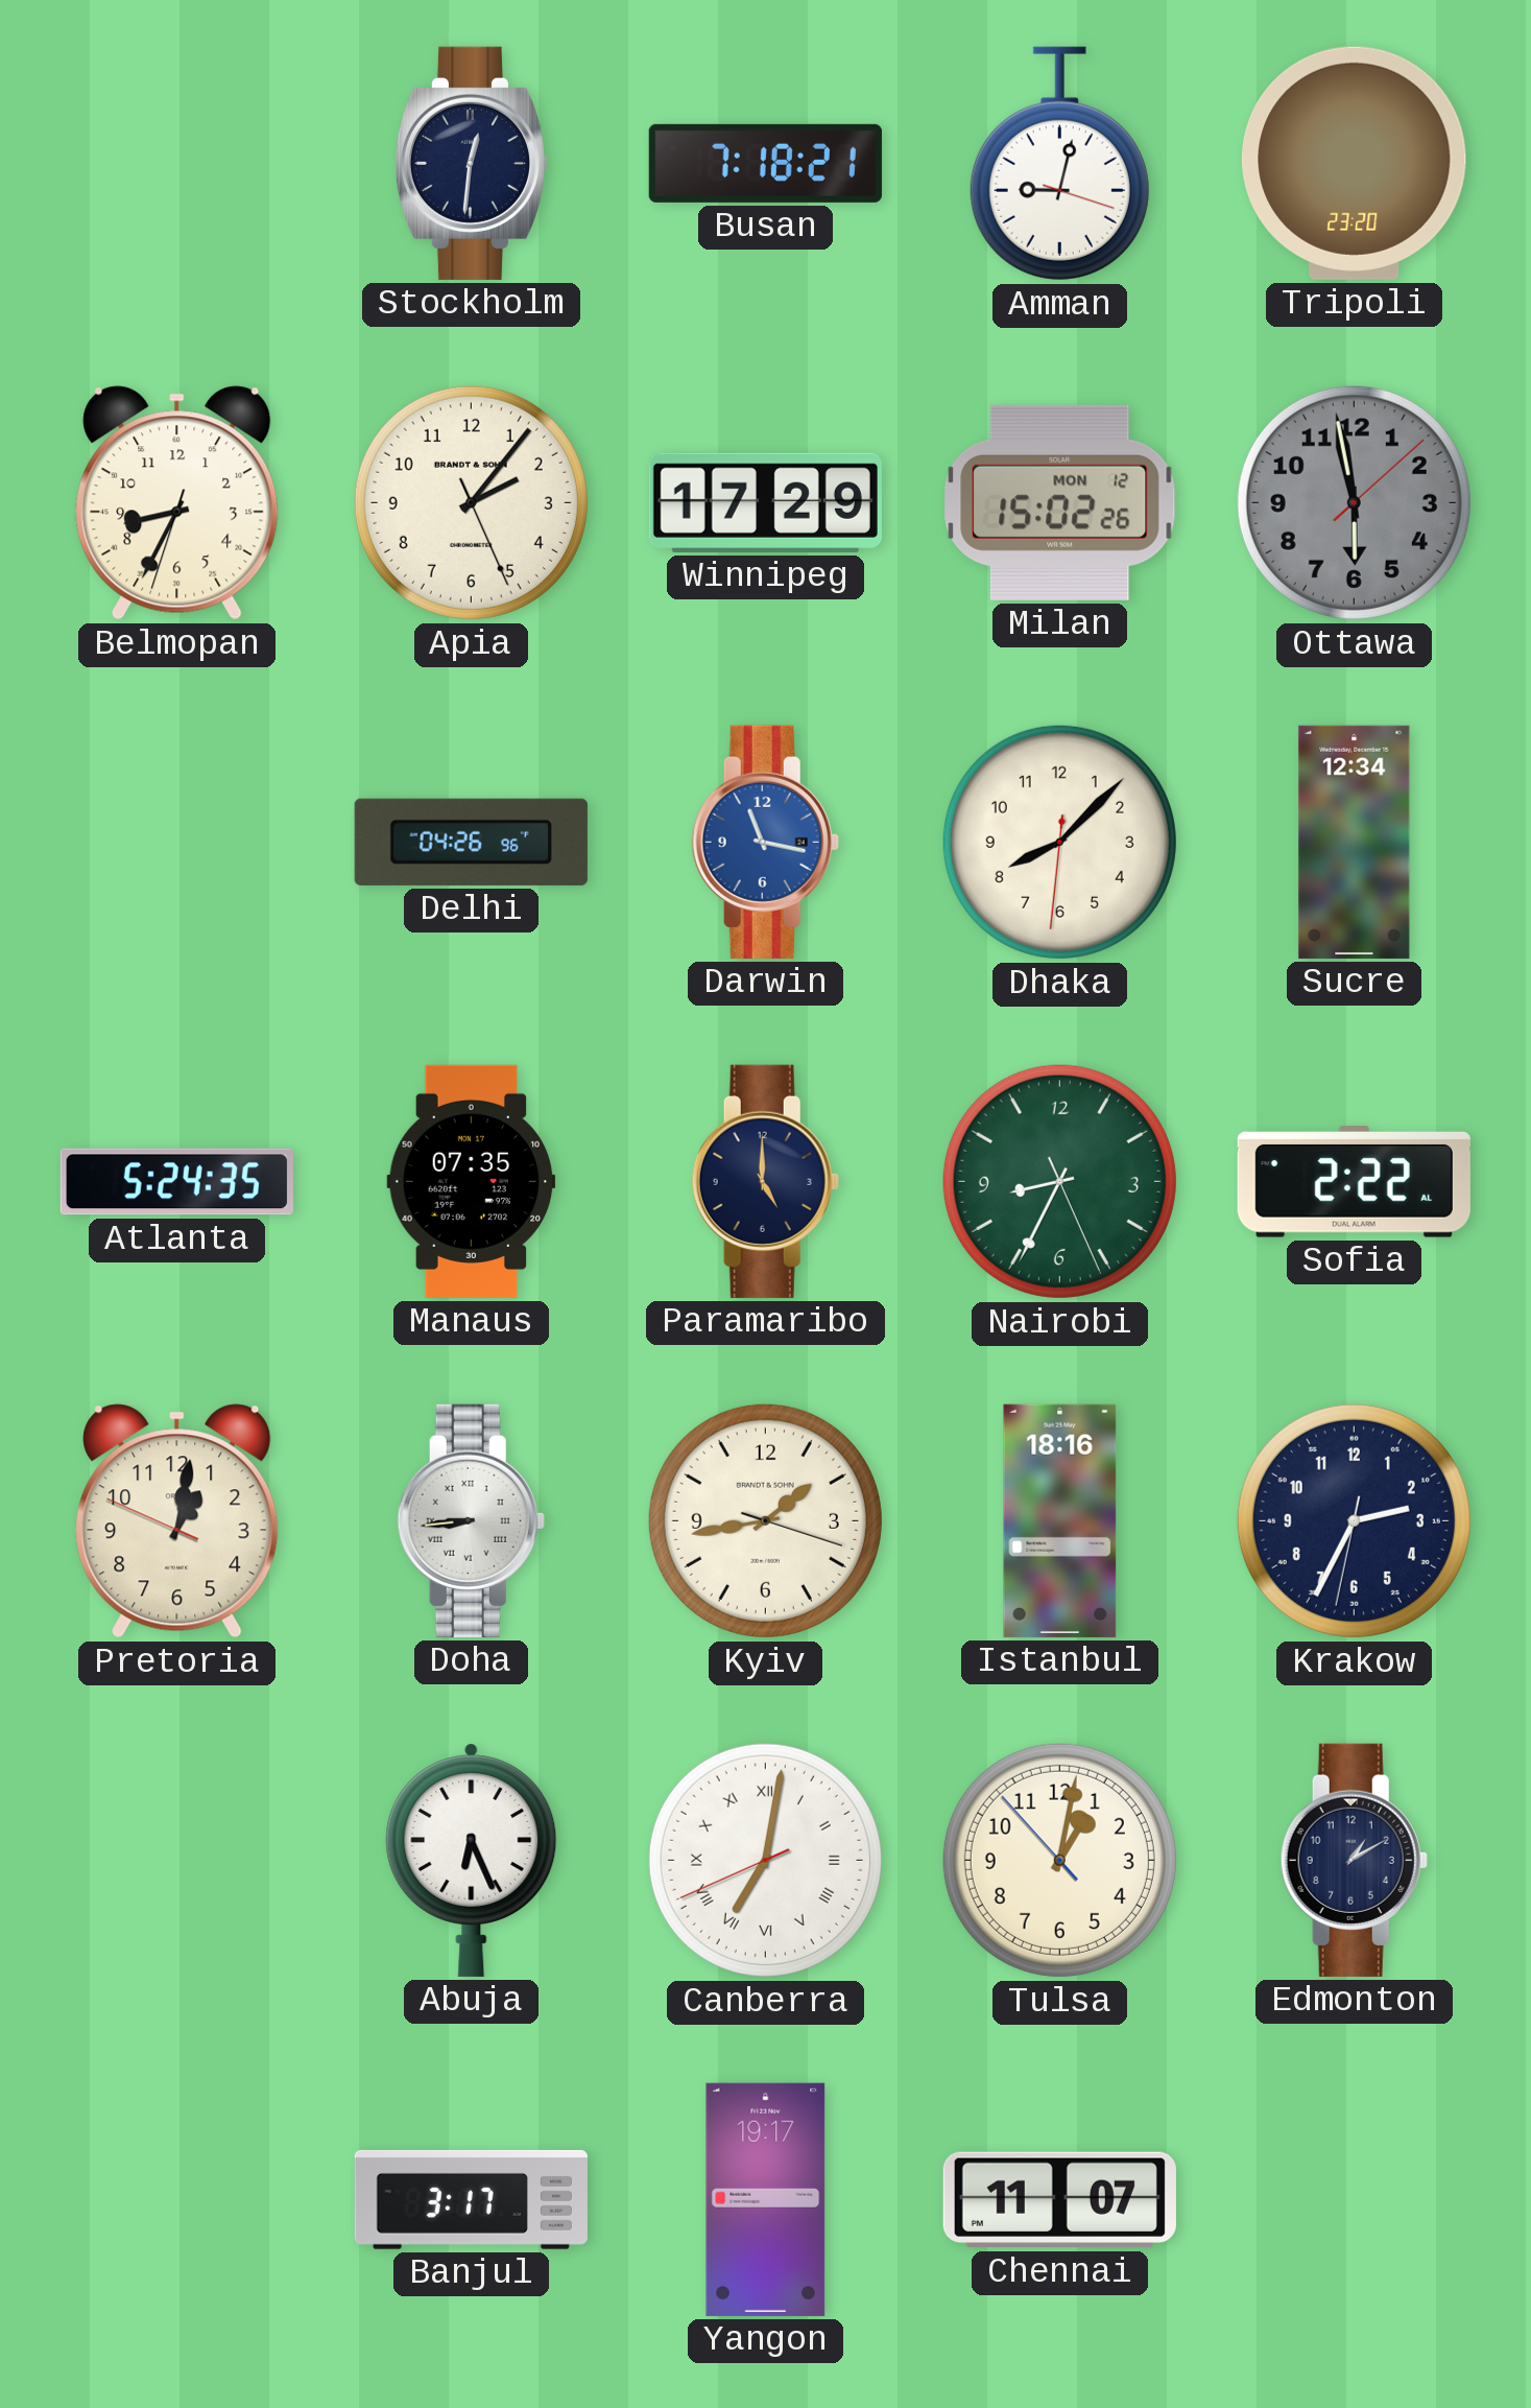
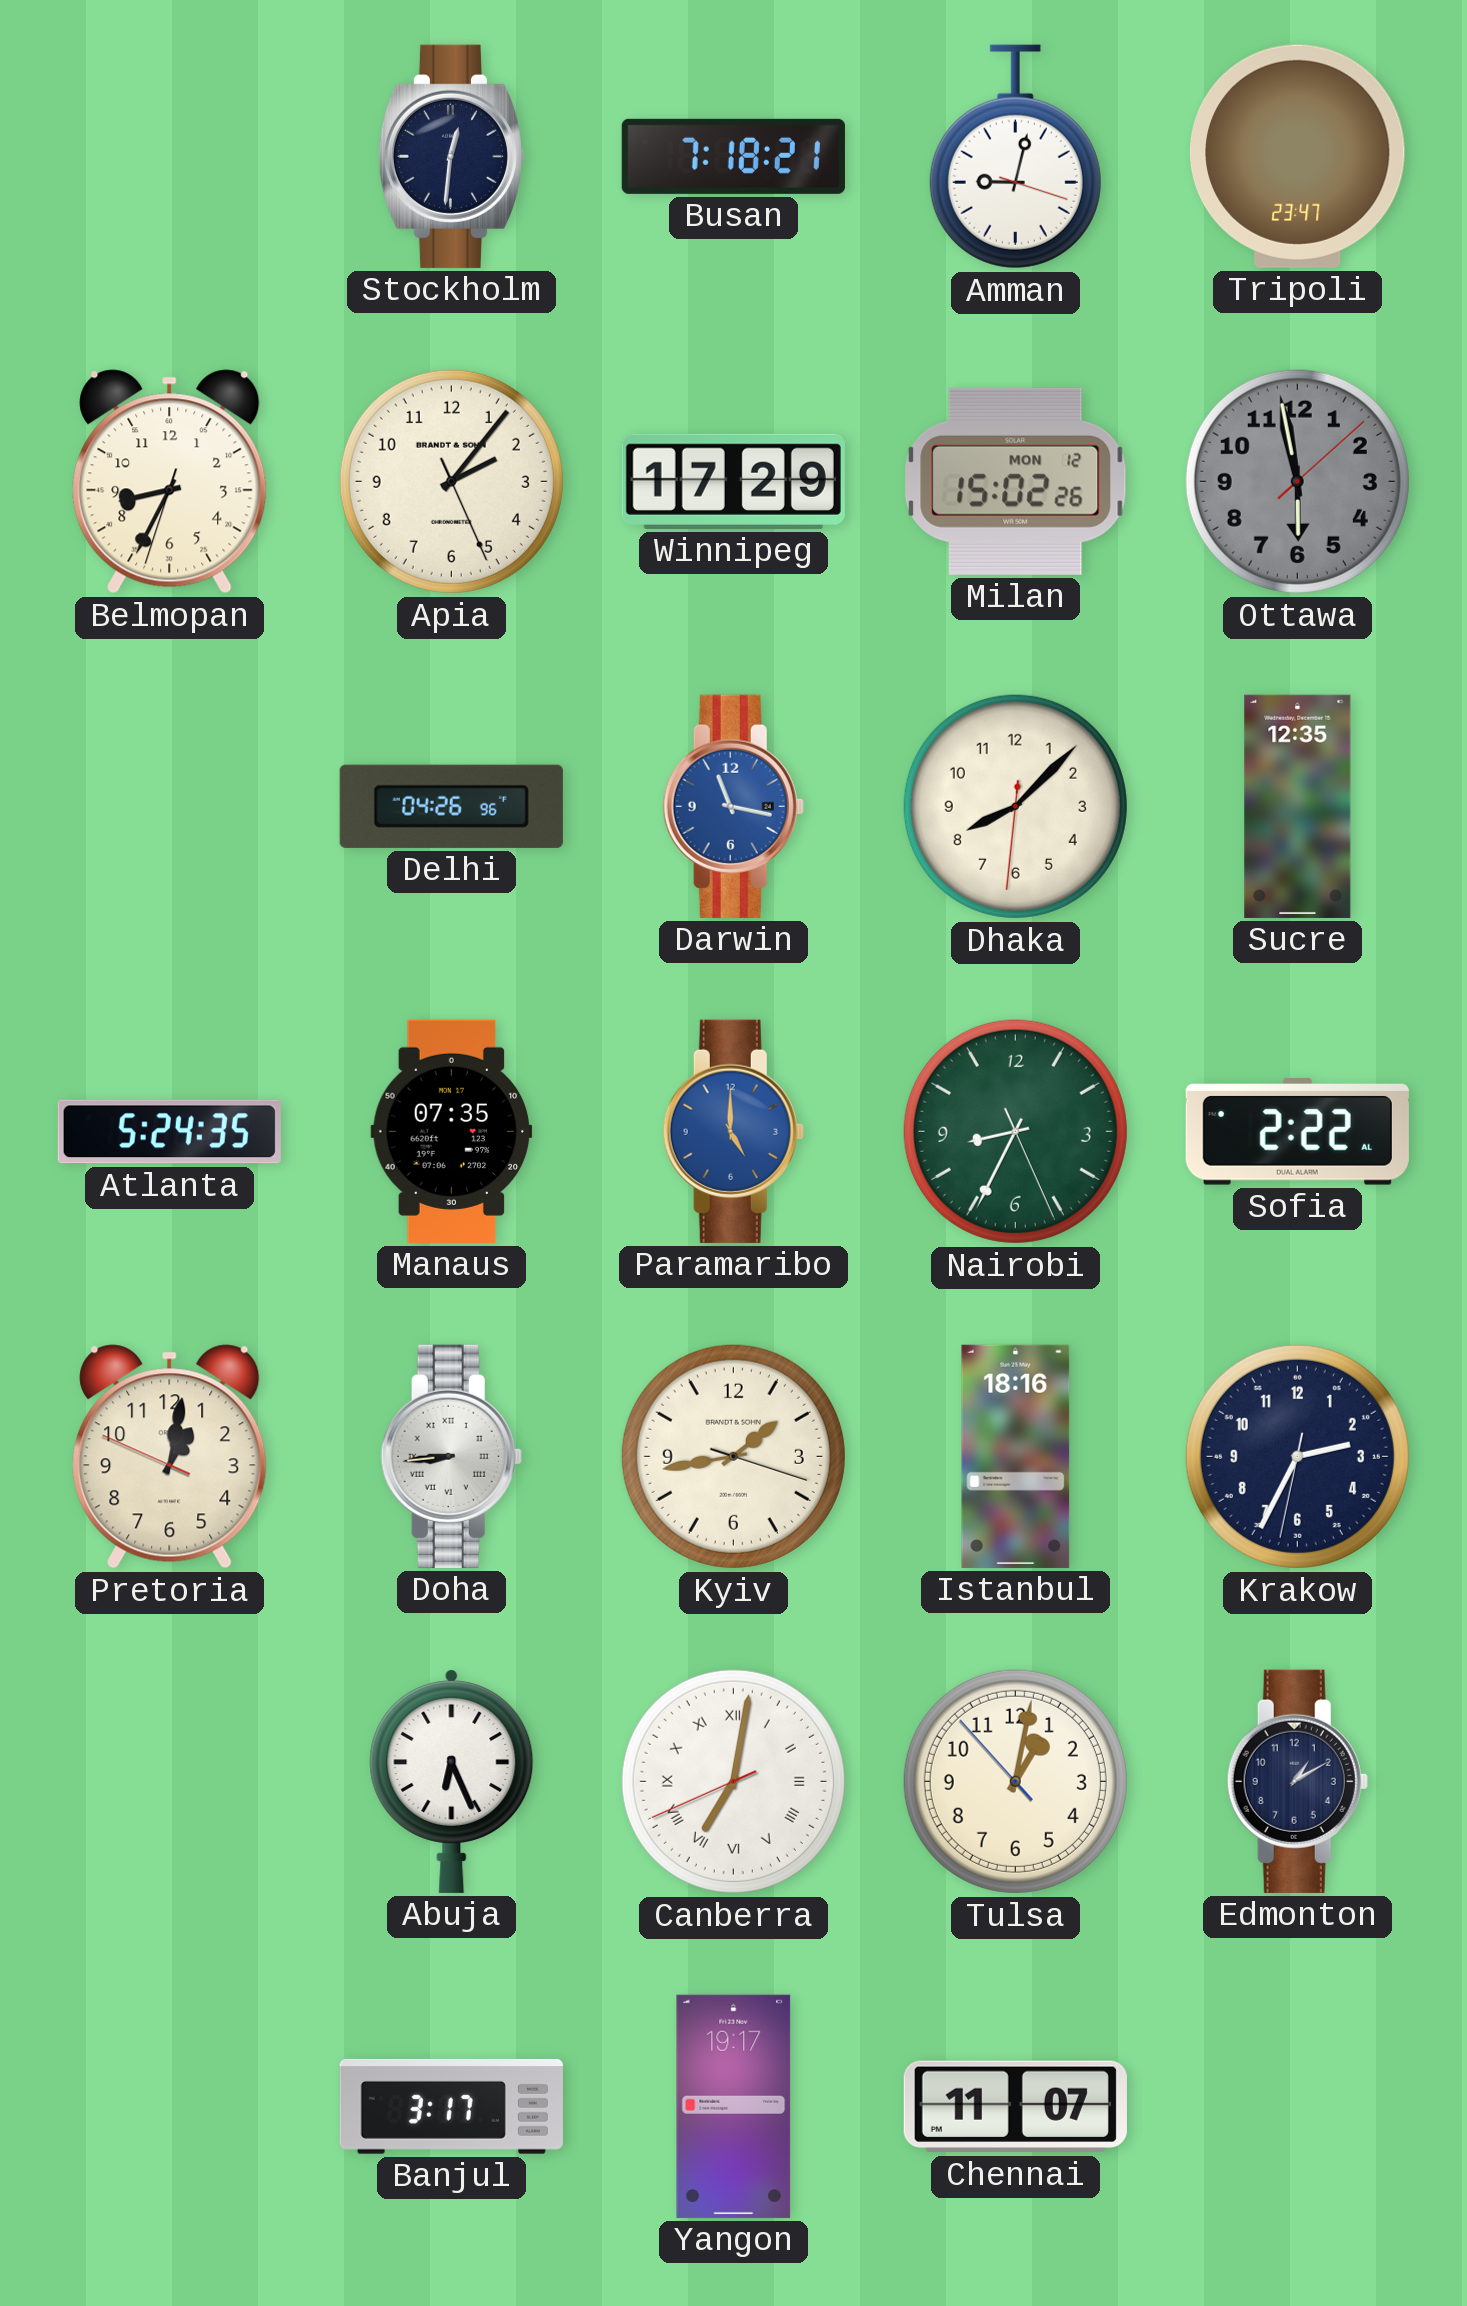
Tripoli: 23:20 -> 23:47
Sucre: 12:34 -> 12:35
Paramaribo dial: navy -> blue
